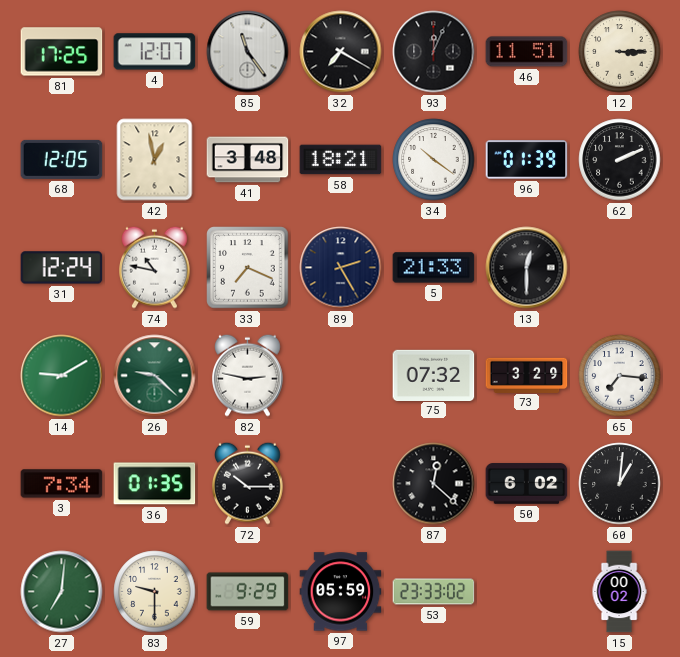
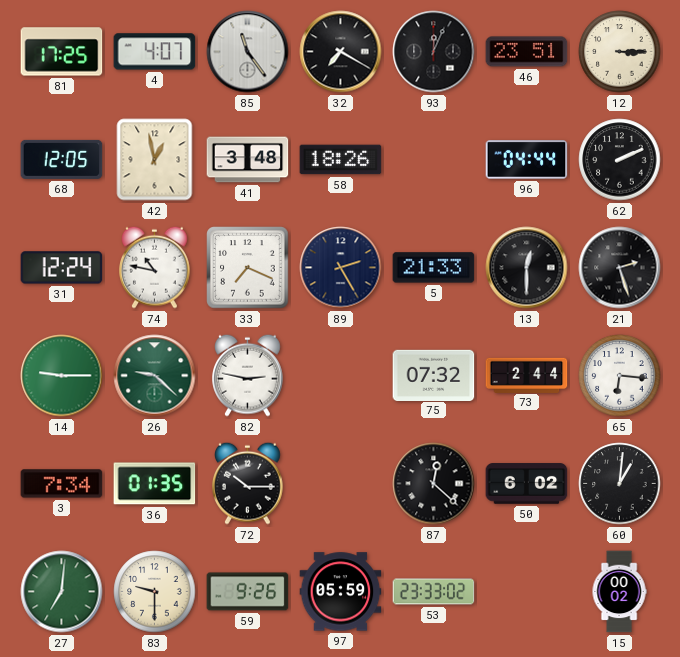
4: 12:07 -> 4:07
46: 11:51 -> 23:51
58: 18:21 -> 18:26
34: 10:21 -> none
96: 01:39 -> 04:44
21: none -> 2:27
14: 9:10 -> 9:15
73: 3:29 -> 2:44
65: 7:16 -> 6:16
59: 9:29 -> 9:26
